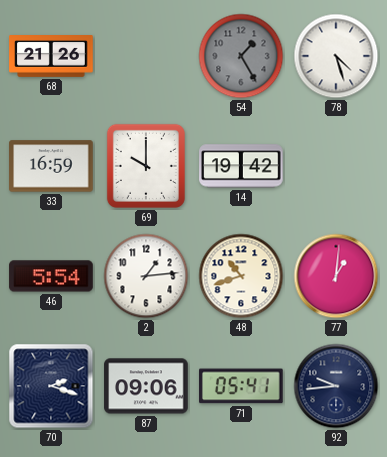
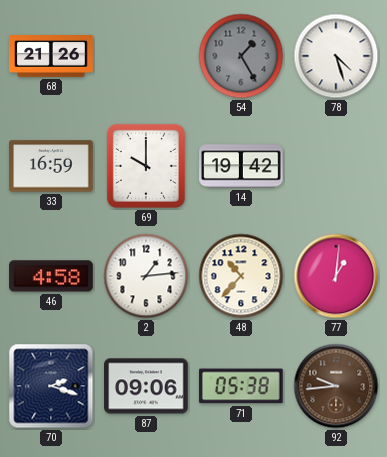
46: 5:54 -> 4:58
48: 10:42 -> 10:37
71: 05:41 -> 05:38
92 dial: navy -> brown
